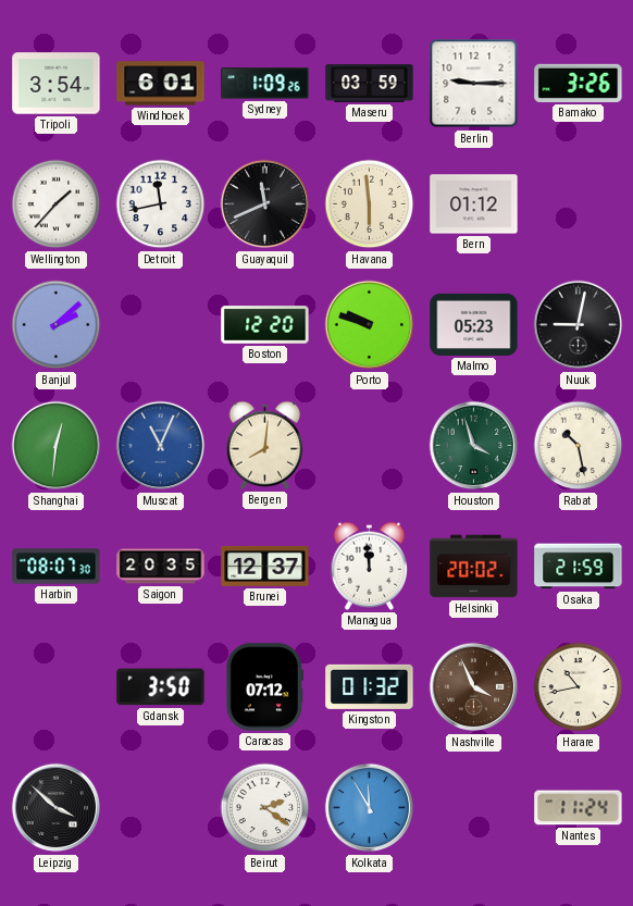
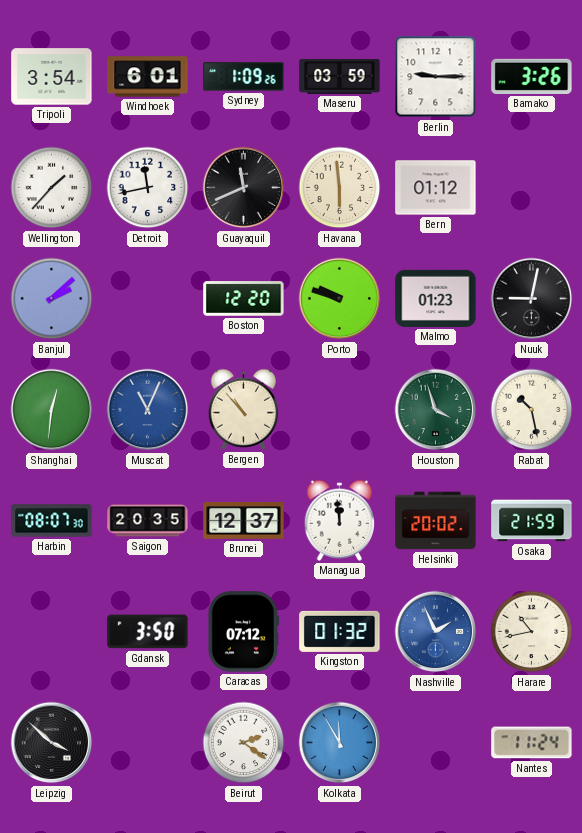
Malmo: 05:23 -> 01:23
Bergen: 8:01 -> 10:53
Nashville: 3:56 -> 1:56
Nashville dial: brown -> blue
